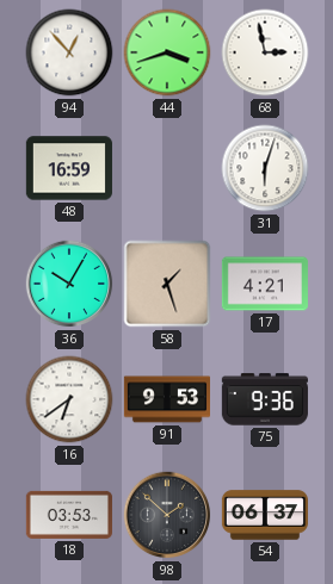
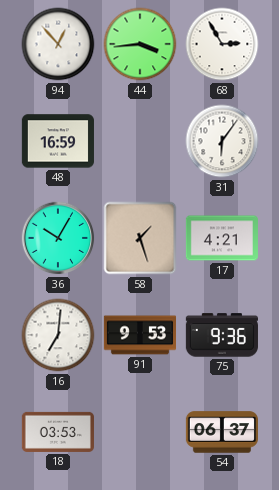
44: 3:42 -> 3:44
68: 2:58 -> 2:55
31: 6:03 -> 6:06
16: 6:39 -> 7:01
98: 1:52 -> none
